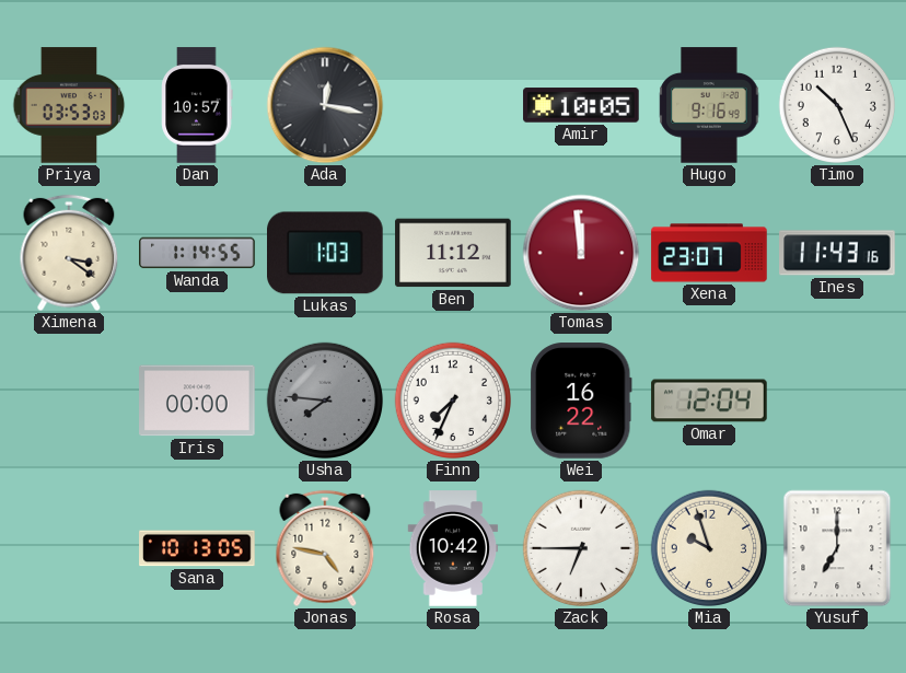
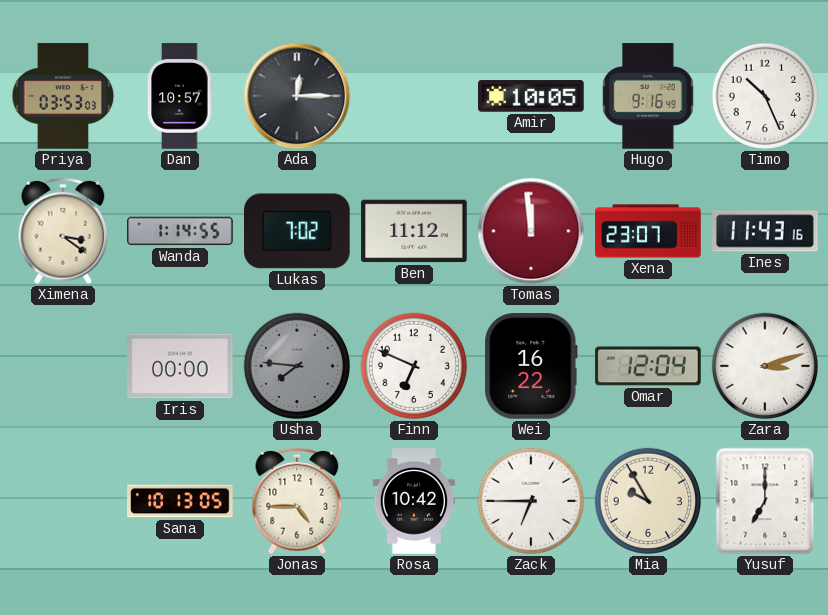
Ada: 12:17 -> 12:15
Lukas: 1:03 -> 7:02
Finn: 7:34 -> 6:49
Zara: none -> 3:12
Jonas: 4:47 -> 4:45
Mia: 9:57 -> 9:55
